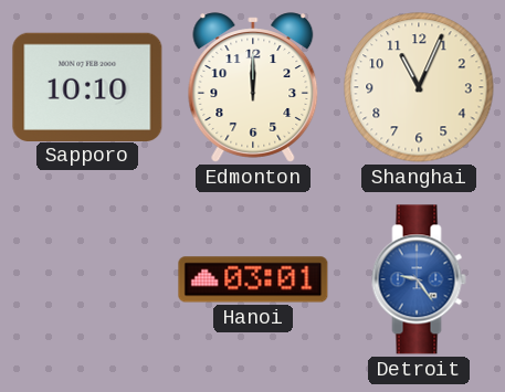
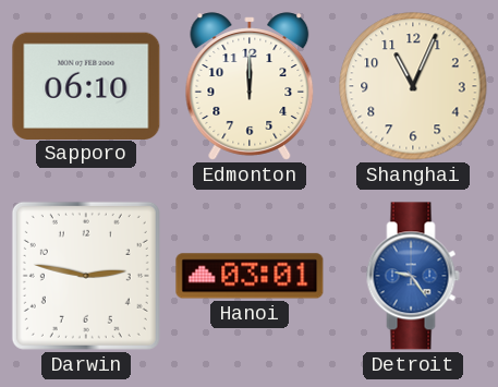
Sapporo: 10:10 -> 06:10
Darwin: none -> 2:47
